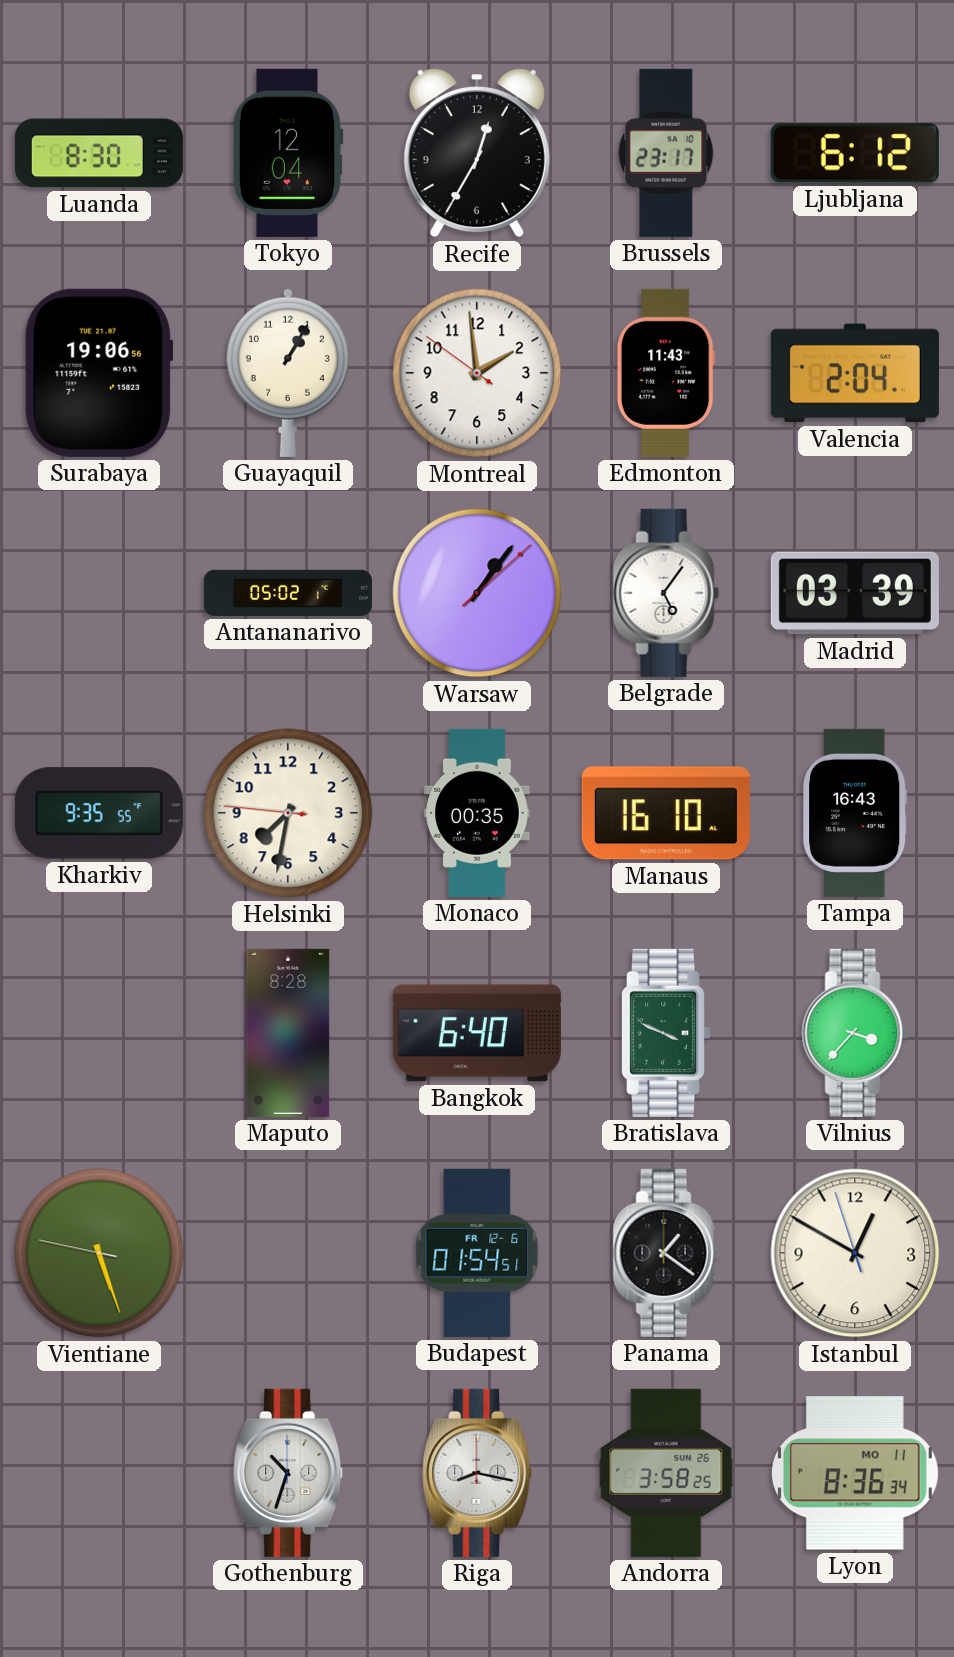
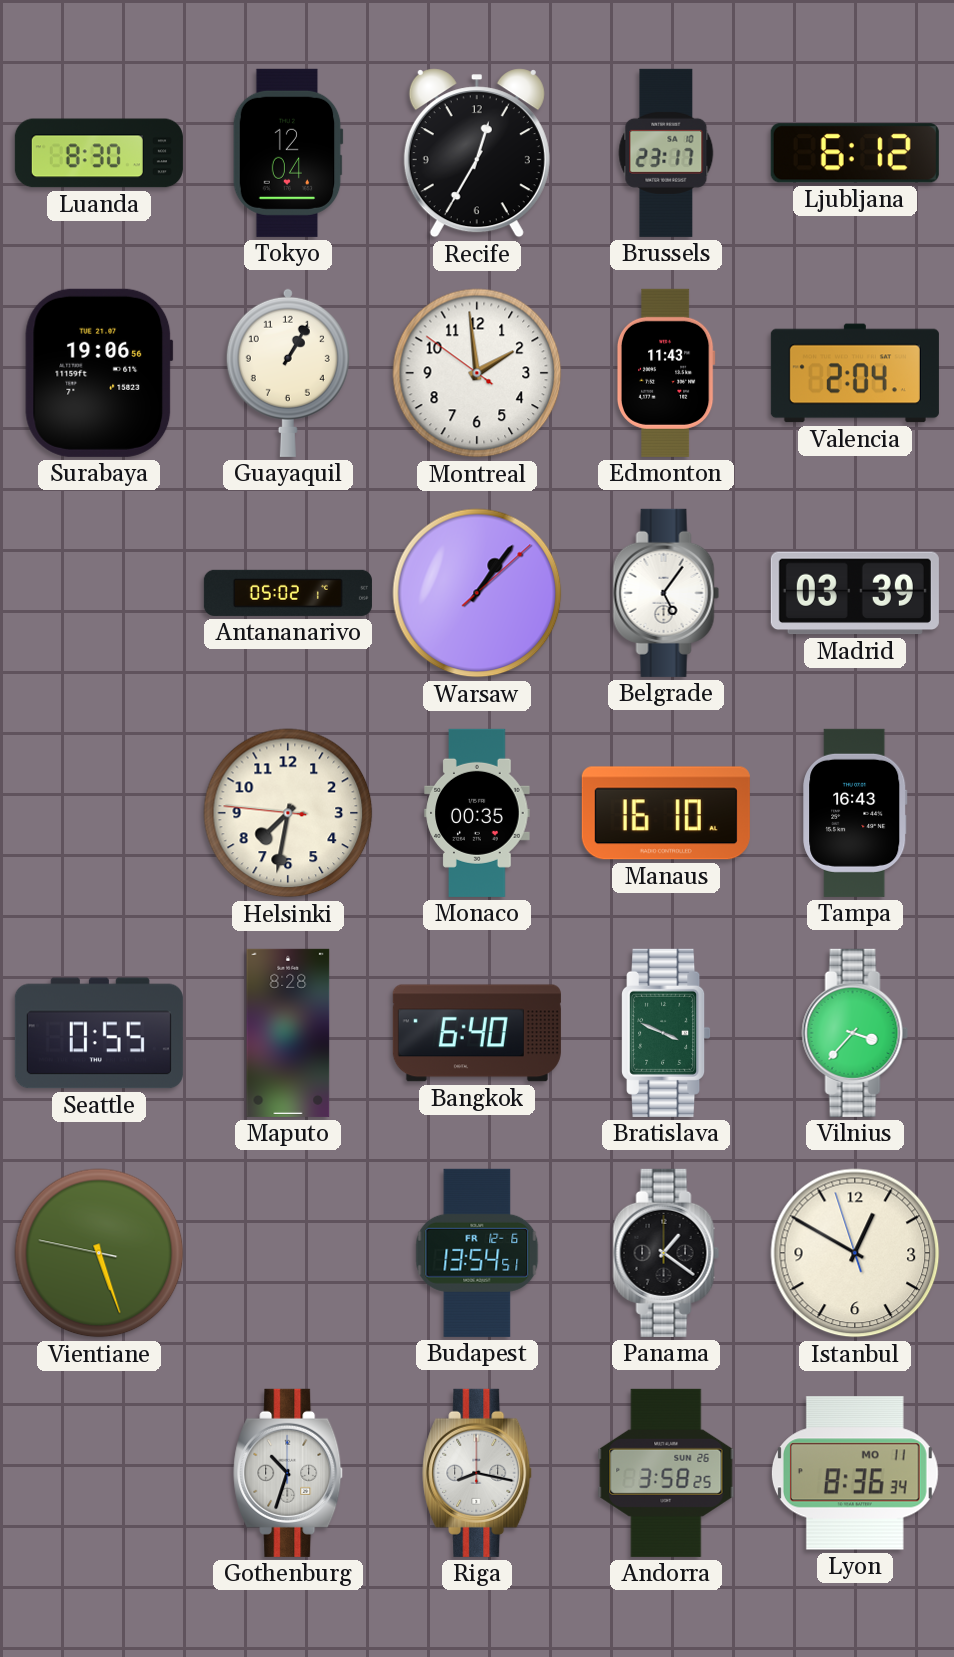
Kharkiv: 9:35 -> none
Seattle: none -> 0:55
Budapest: 01:54 -> 13:54
